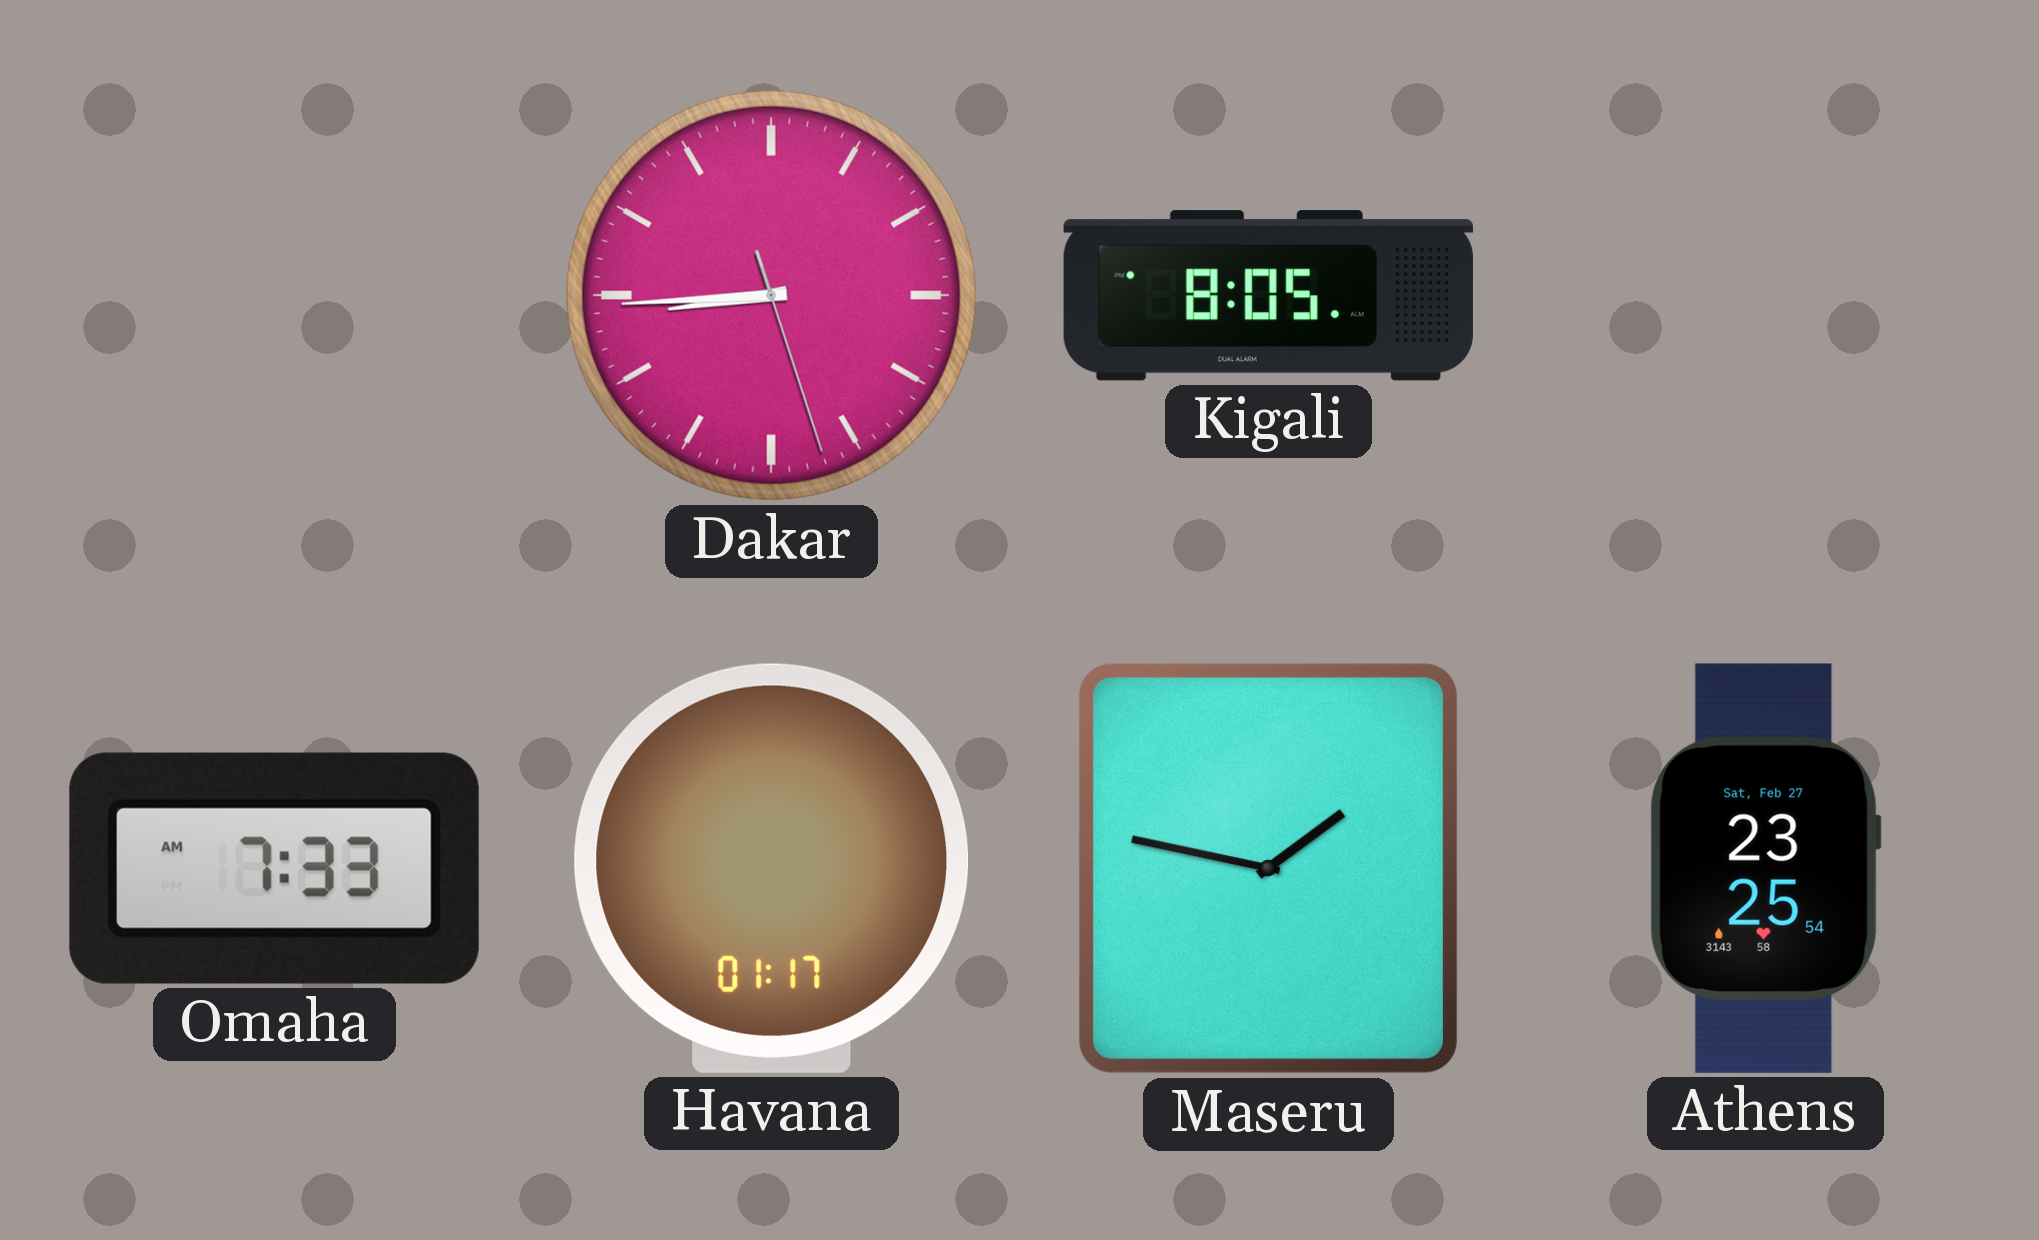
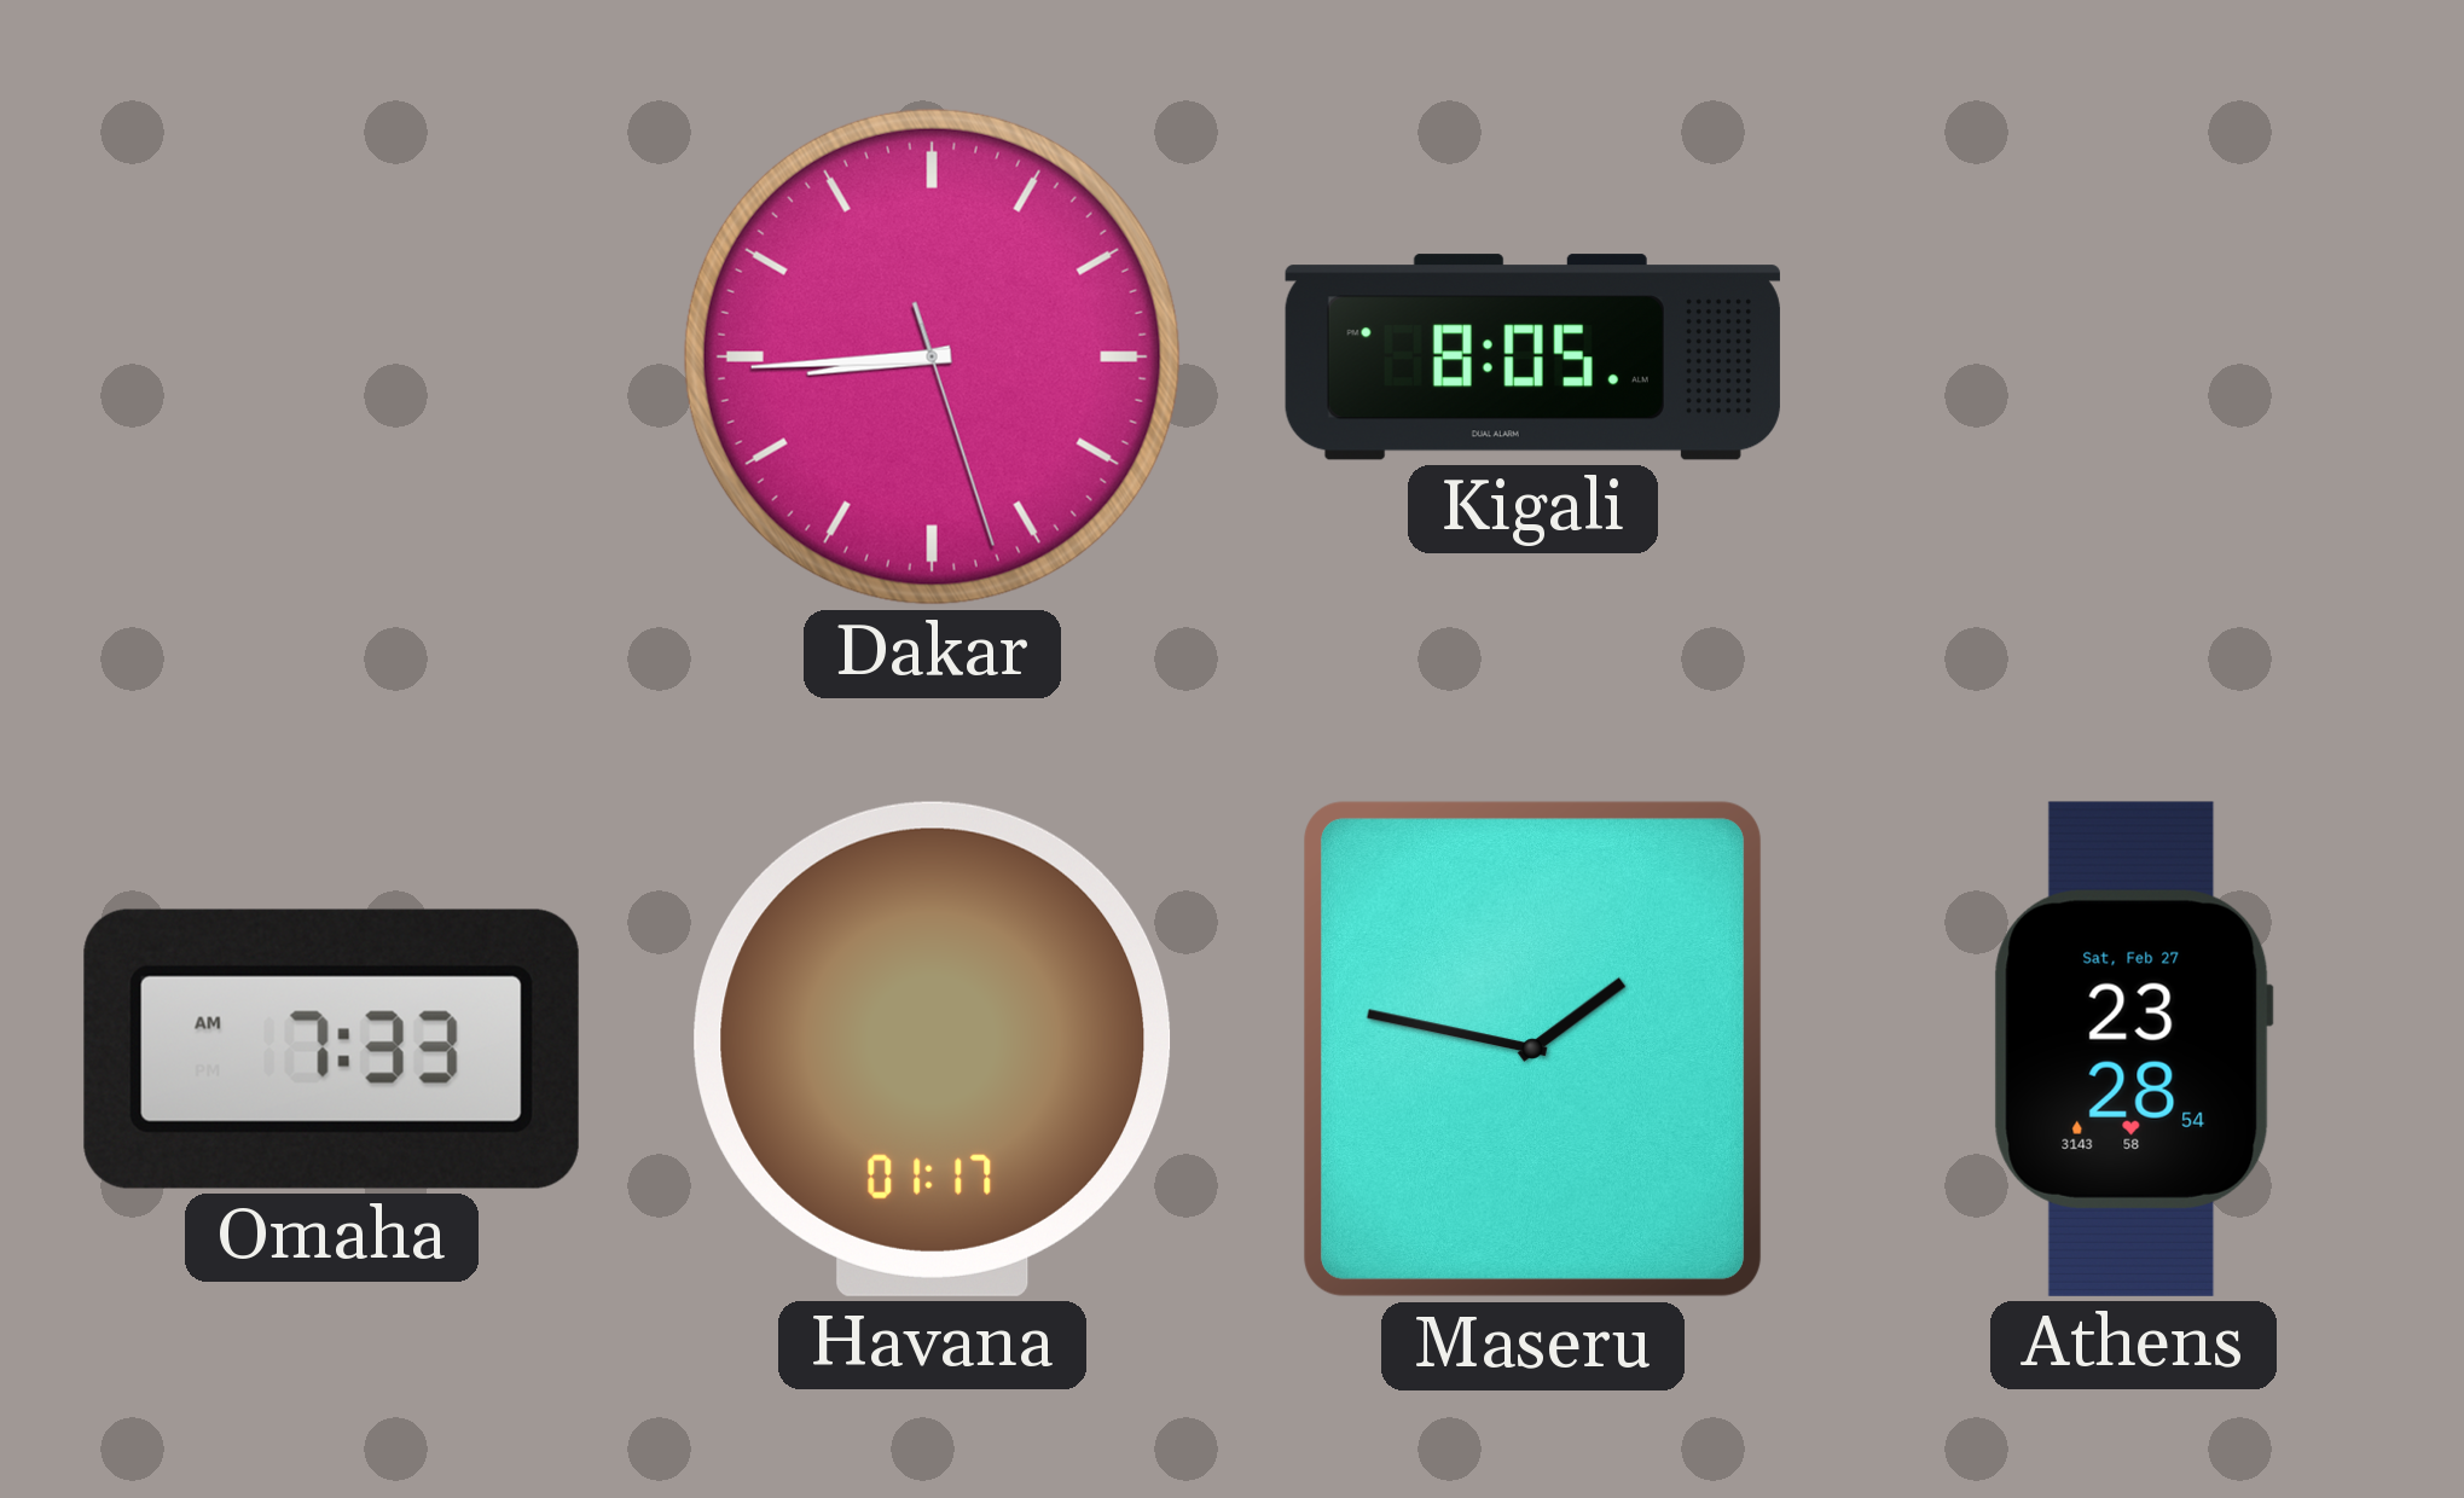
Athens: 23:25 -> 23:28
